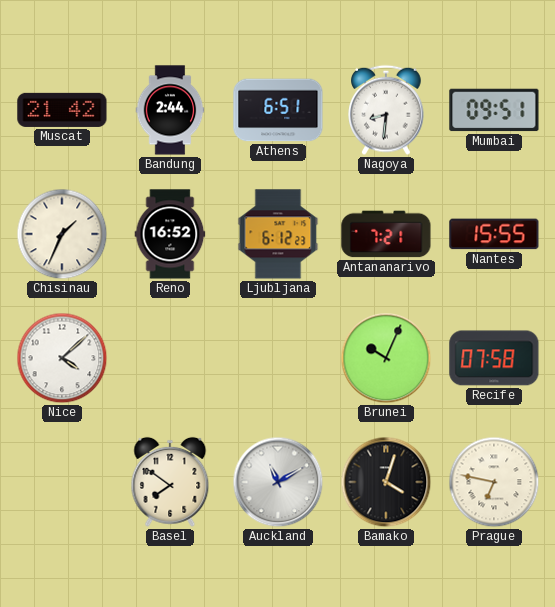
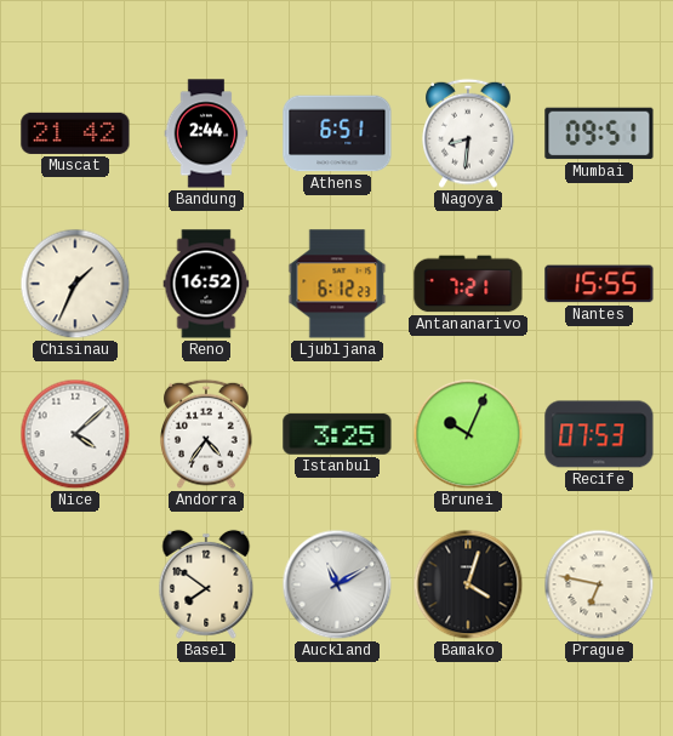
Andorra: none -> 4:36
Istanbul: none -> 3:25
Recife: 07:58 -> 07:53
